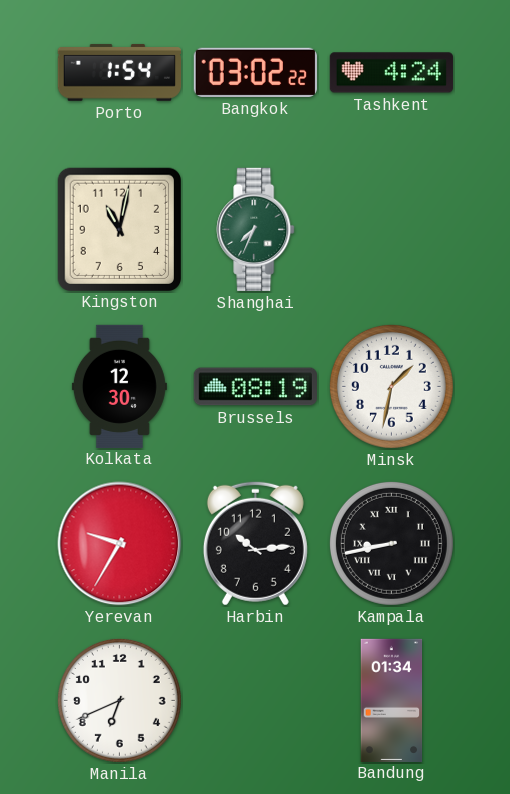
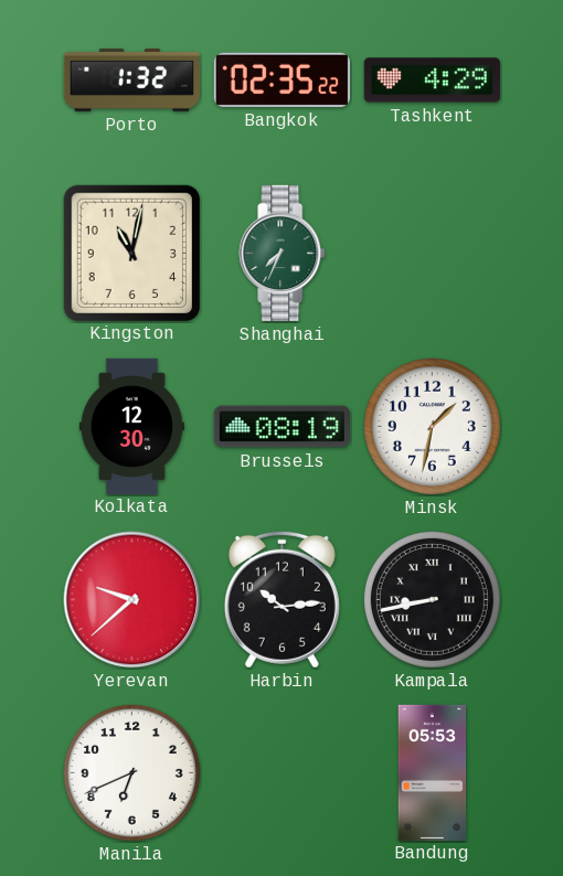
Porto: 1:54 -> 1:32
Bangkok: 03:02 -> 02:35
Tashkent: 4:24 -> 4:29
Yerevan: 9:35 -> 9:38
Bandung: 01:34 -> 05:53
